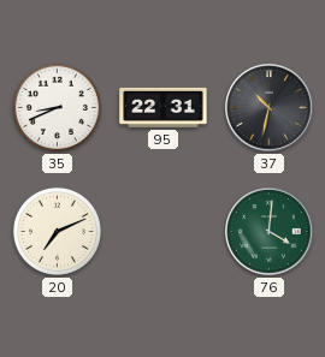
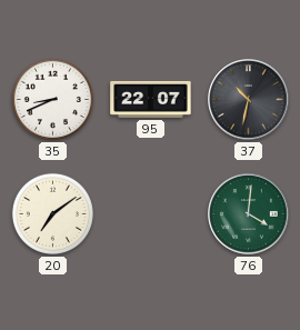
95: 22:31 -> 22:07
20: 7:11 -> 7:09
